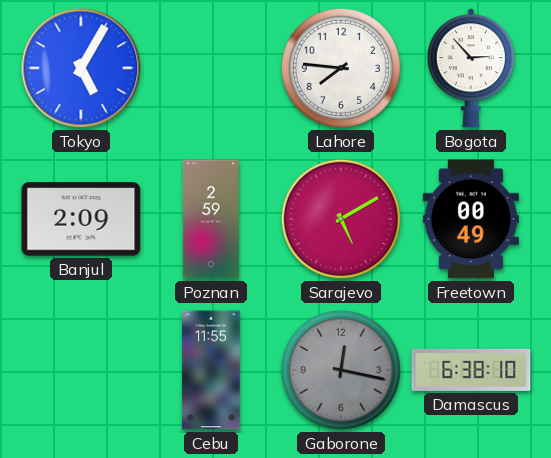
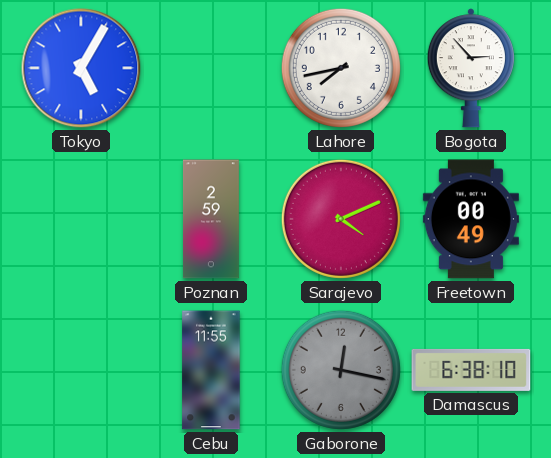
Lahore: 7:46 -> 7:43
Banjul: 2:09 -> none
Sarajevo: 5:10 -> 4:11
